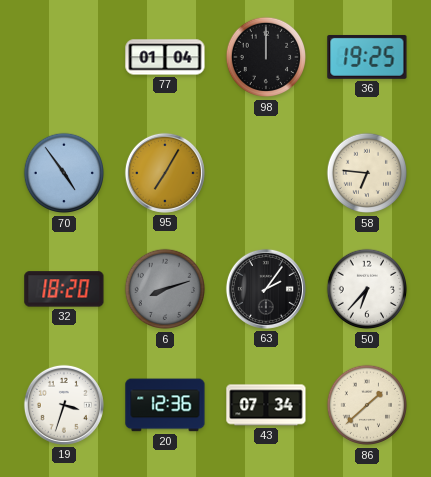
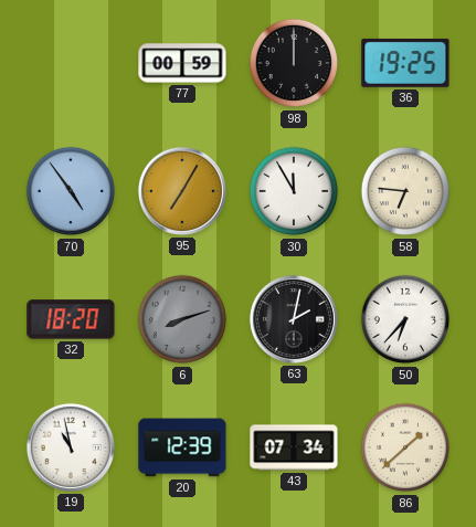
77: 01:04 -> 00:59
30: none -> 11:55
63: 2:06 -> 2:02
19: 3:33 -> 10:58
20: 12:36 -> 12:39
